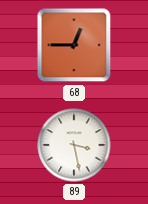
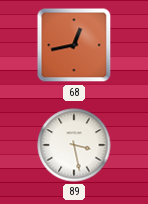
68: 12:45 -> 12:43
